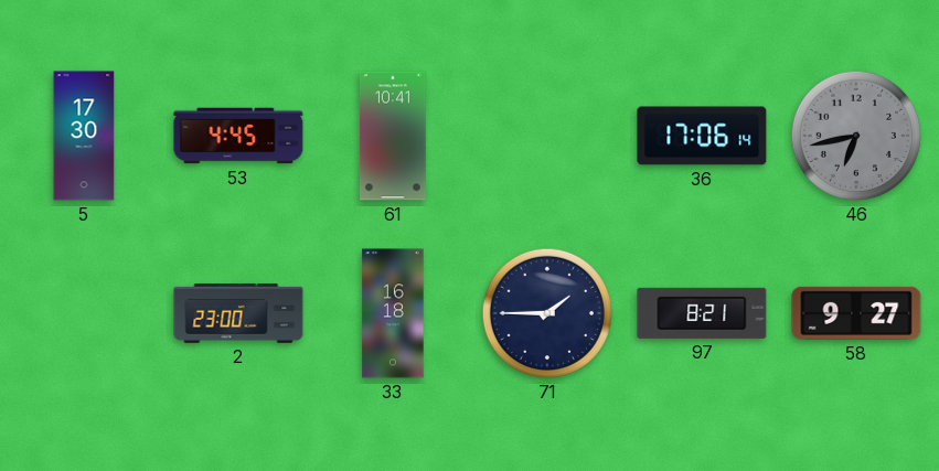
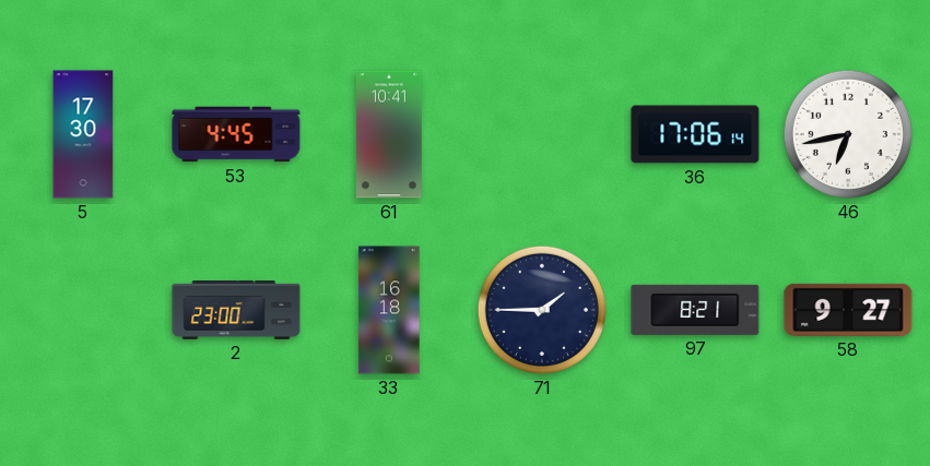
46 dial: grey -> white
